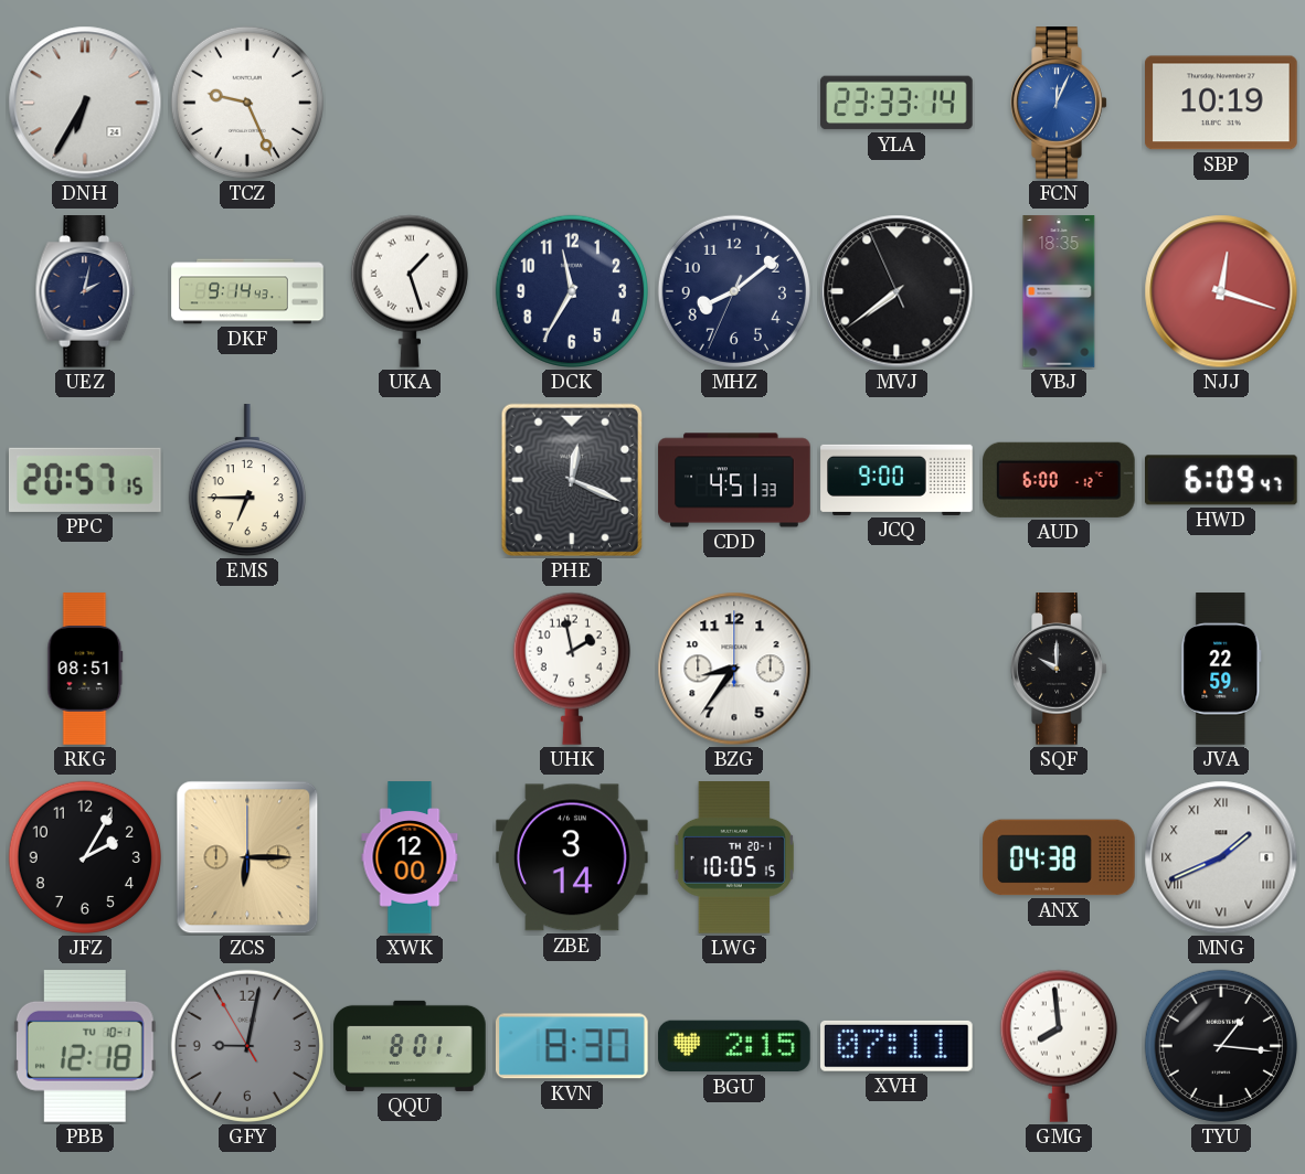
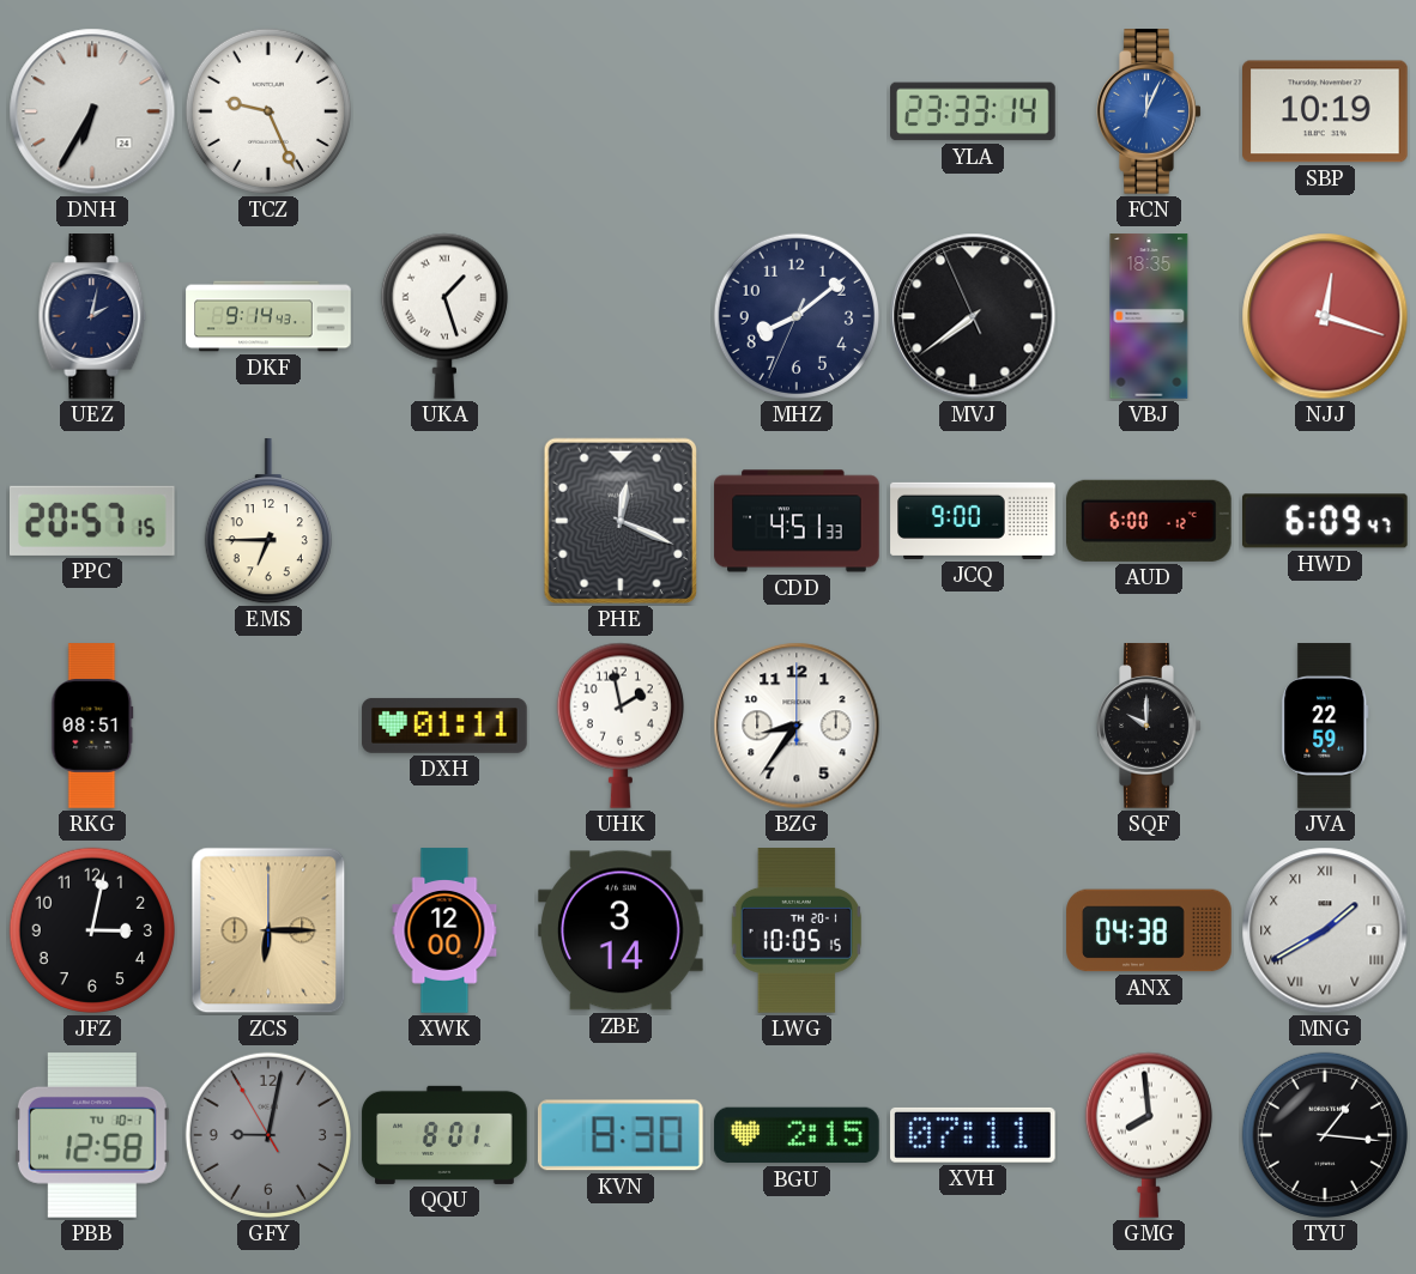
DCK: 11:35 -> none
DXH: none -> 01:11
JFZ: 2:05 -> 3:02
MNG: 1:41 -> 1:40
PBB: 12:18 -> 12:58
